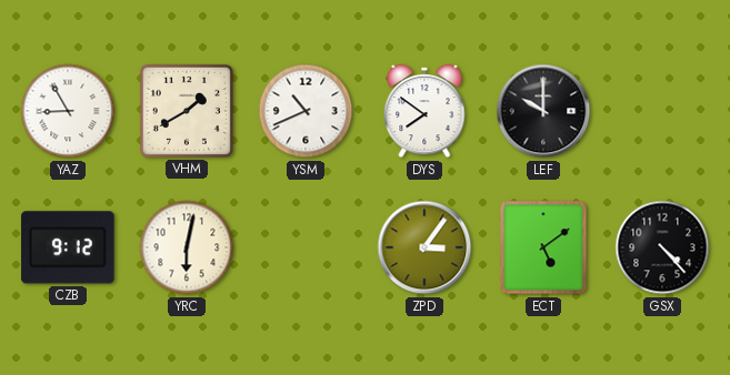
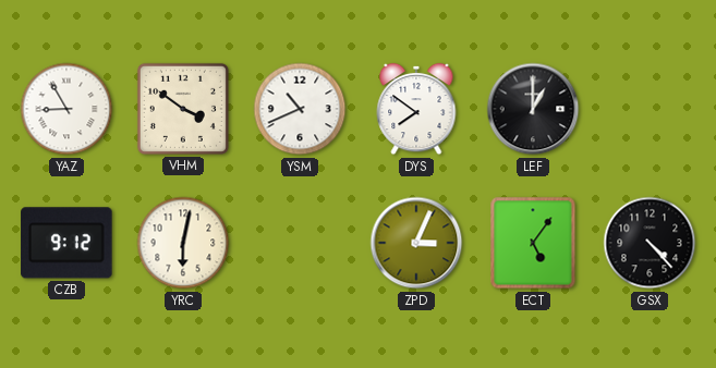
VHM: 1:40 -> 3:51
LEF: 10:00 -> 1:00
ZPD: 3:06 -> 3:04
ECT: 5:09 -> 5:06
